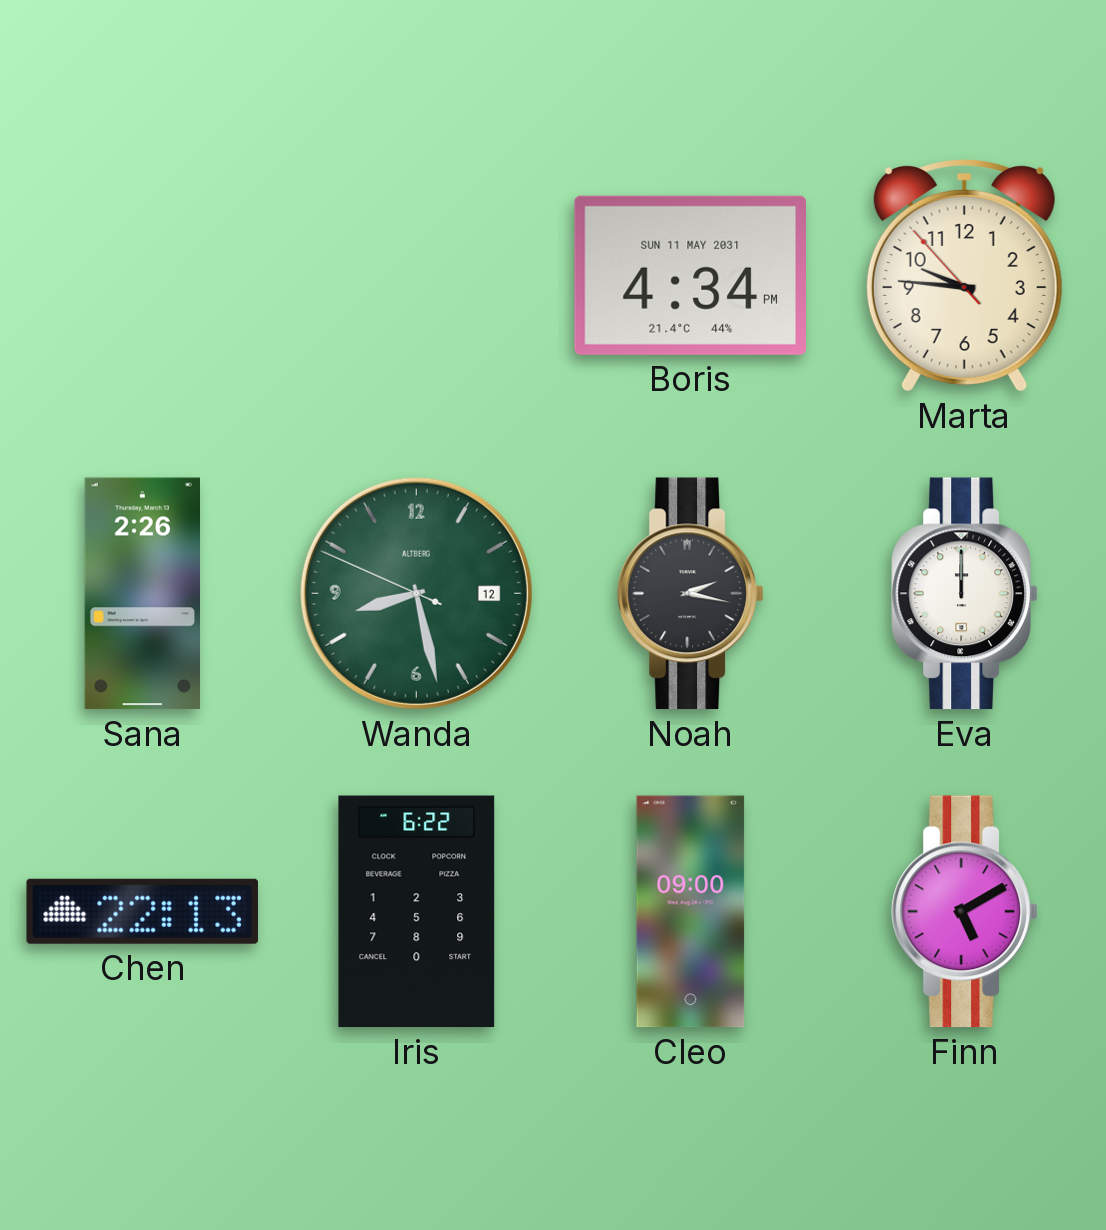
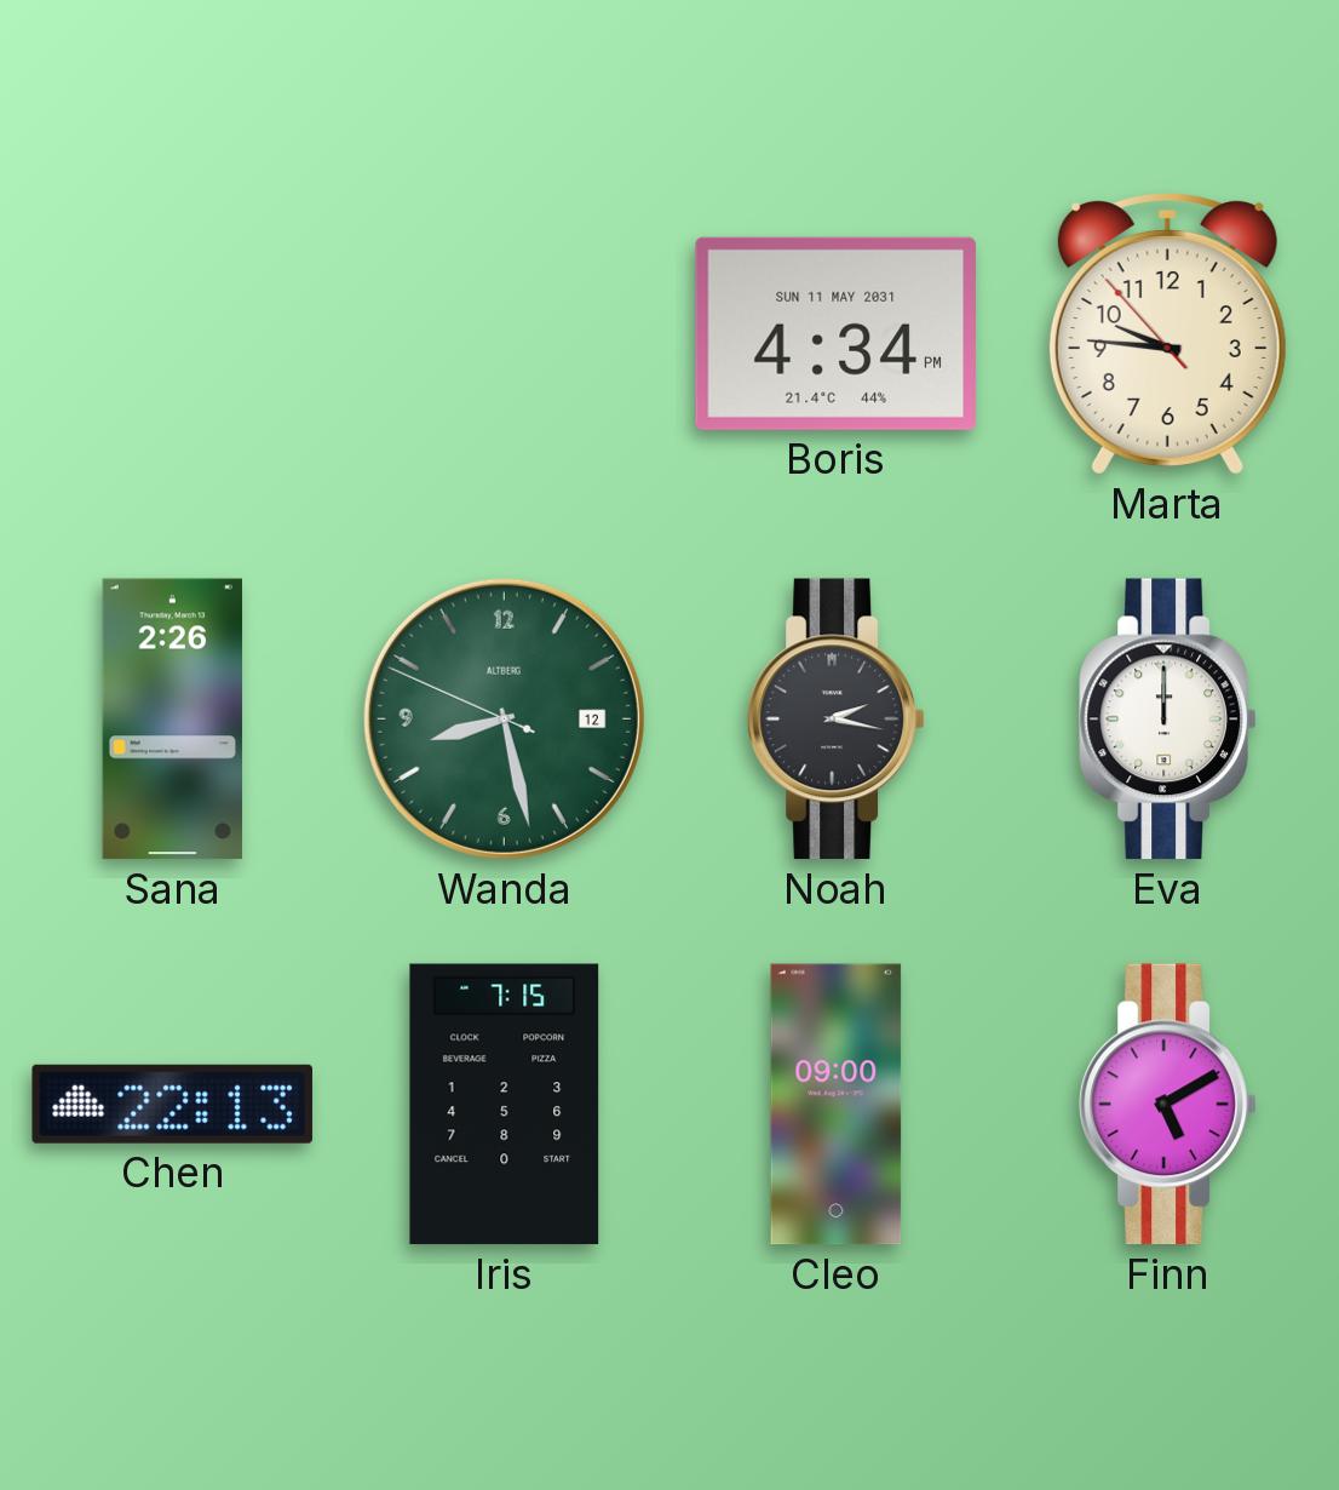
Iris: 6:22 -> 7:15
